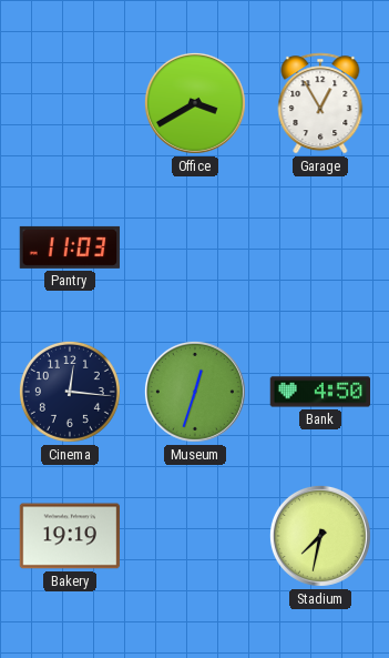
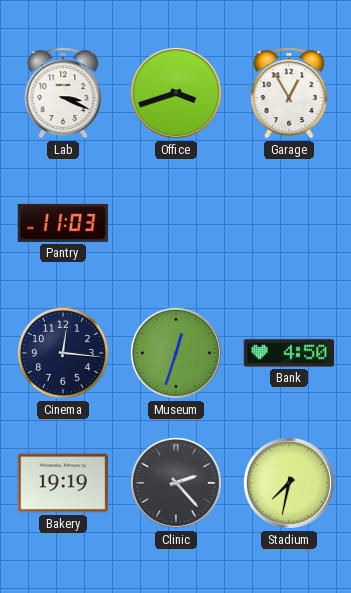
Lab: none -> 3:19
Office: 3:40 -> 3:42
Clinic: none -> 2:23
